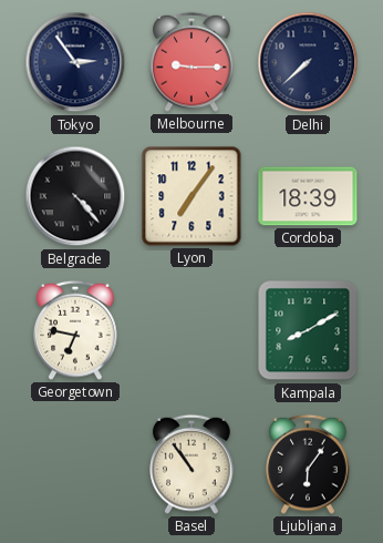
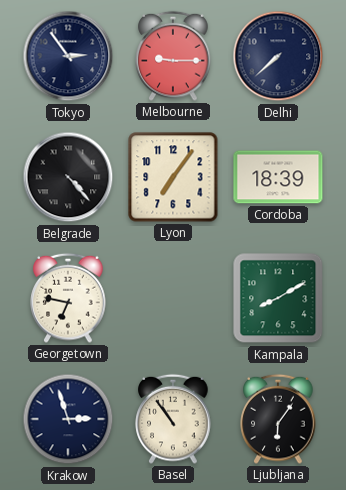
Krakow: none -> 2:57
